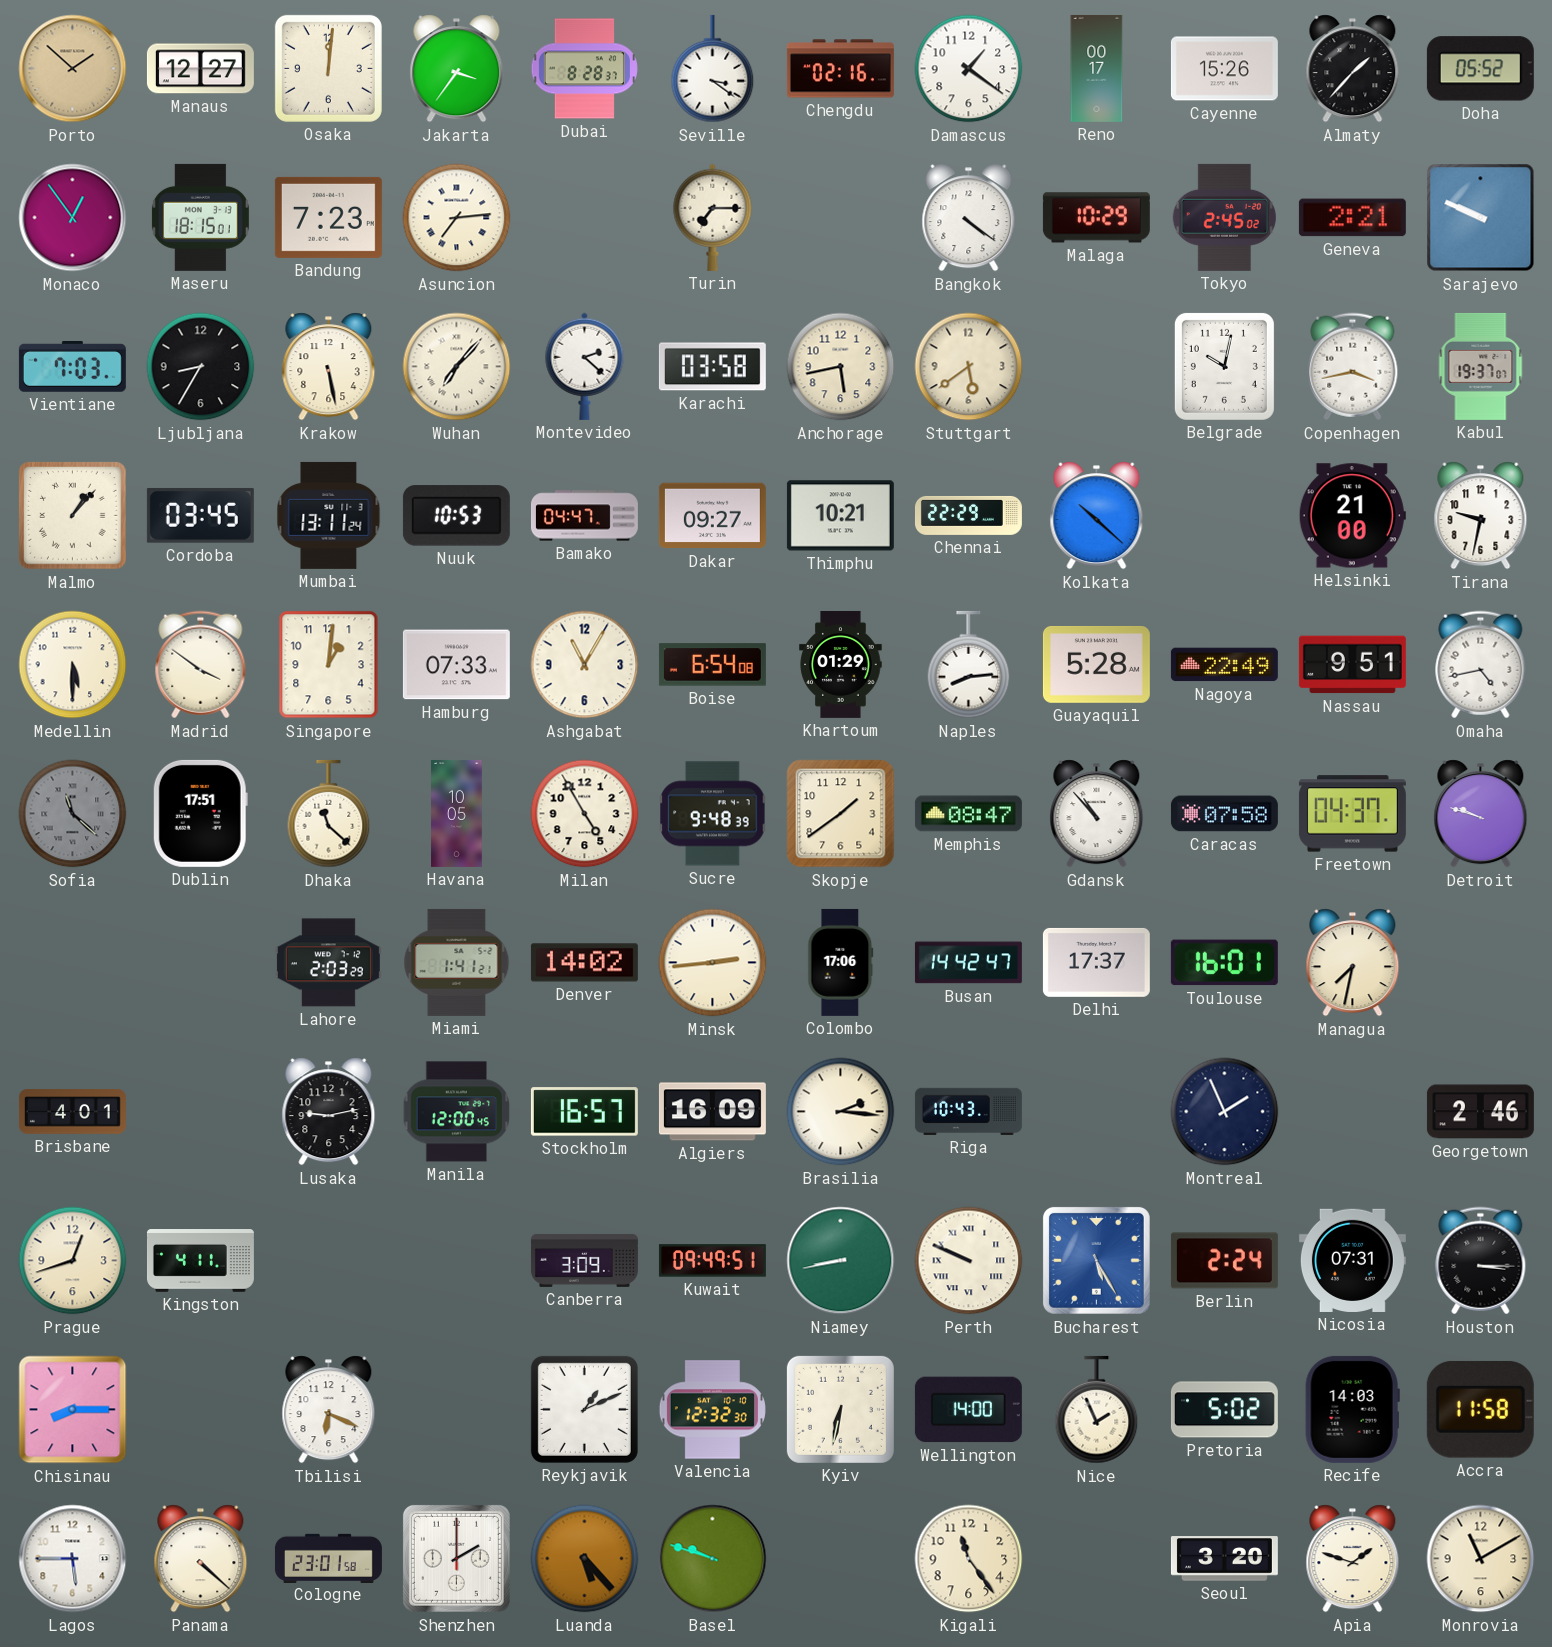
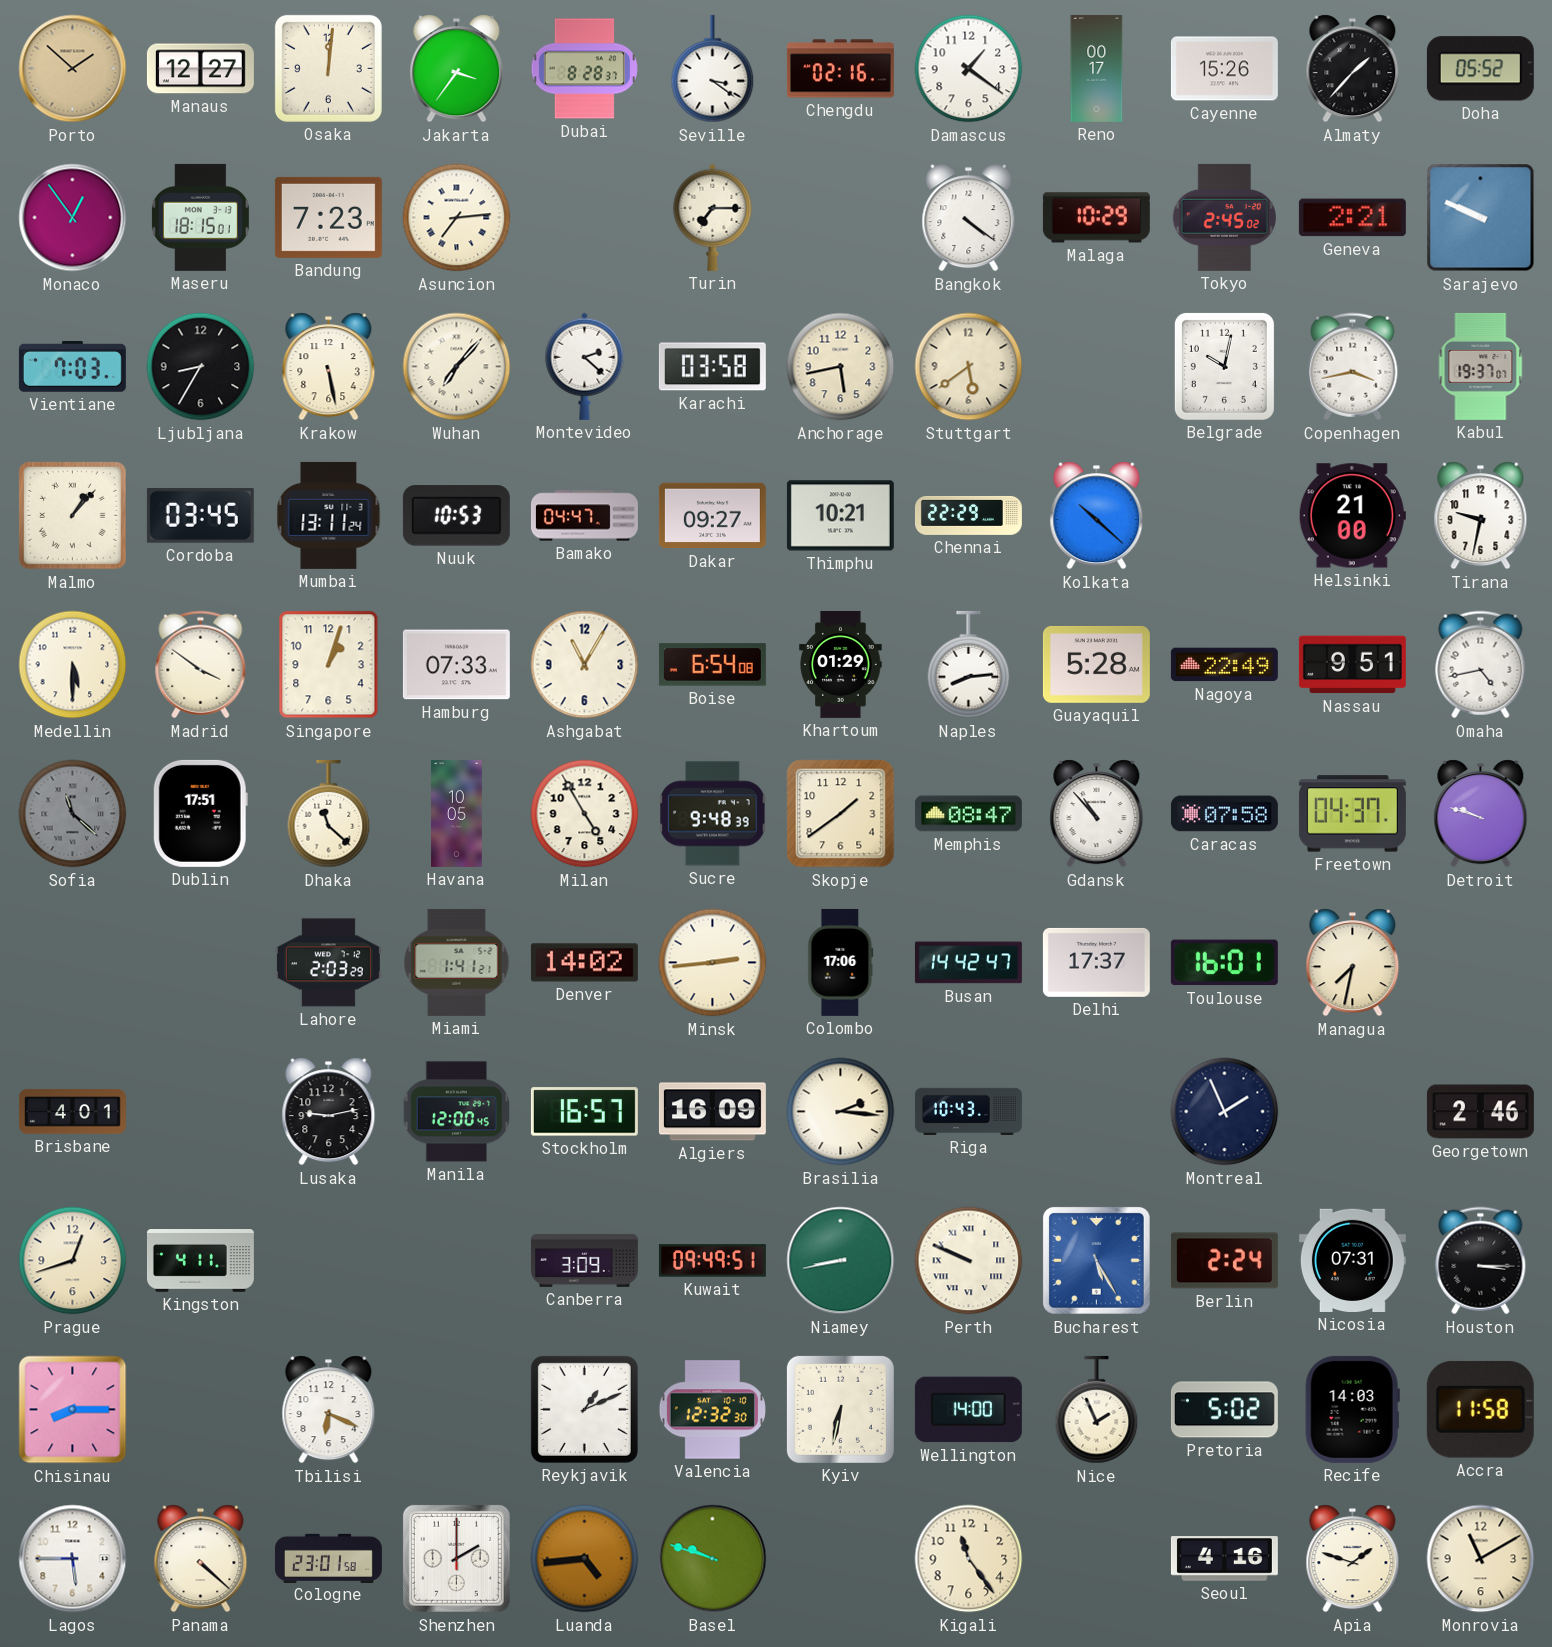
Singapore: 1:01 -> 1:03
Luanda: 5:23 -> 4:44
Seoul: 3:20 -> 4:16
